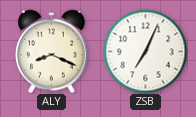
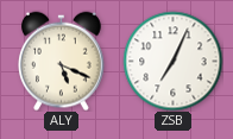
ALY: 8:19 -> 5:19
